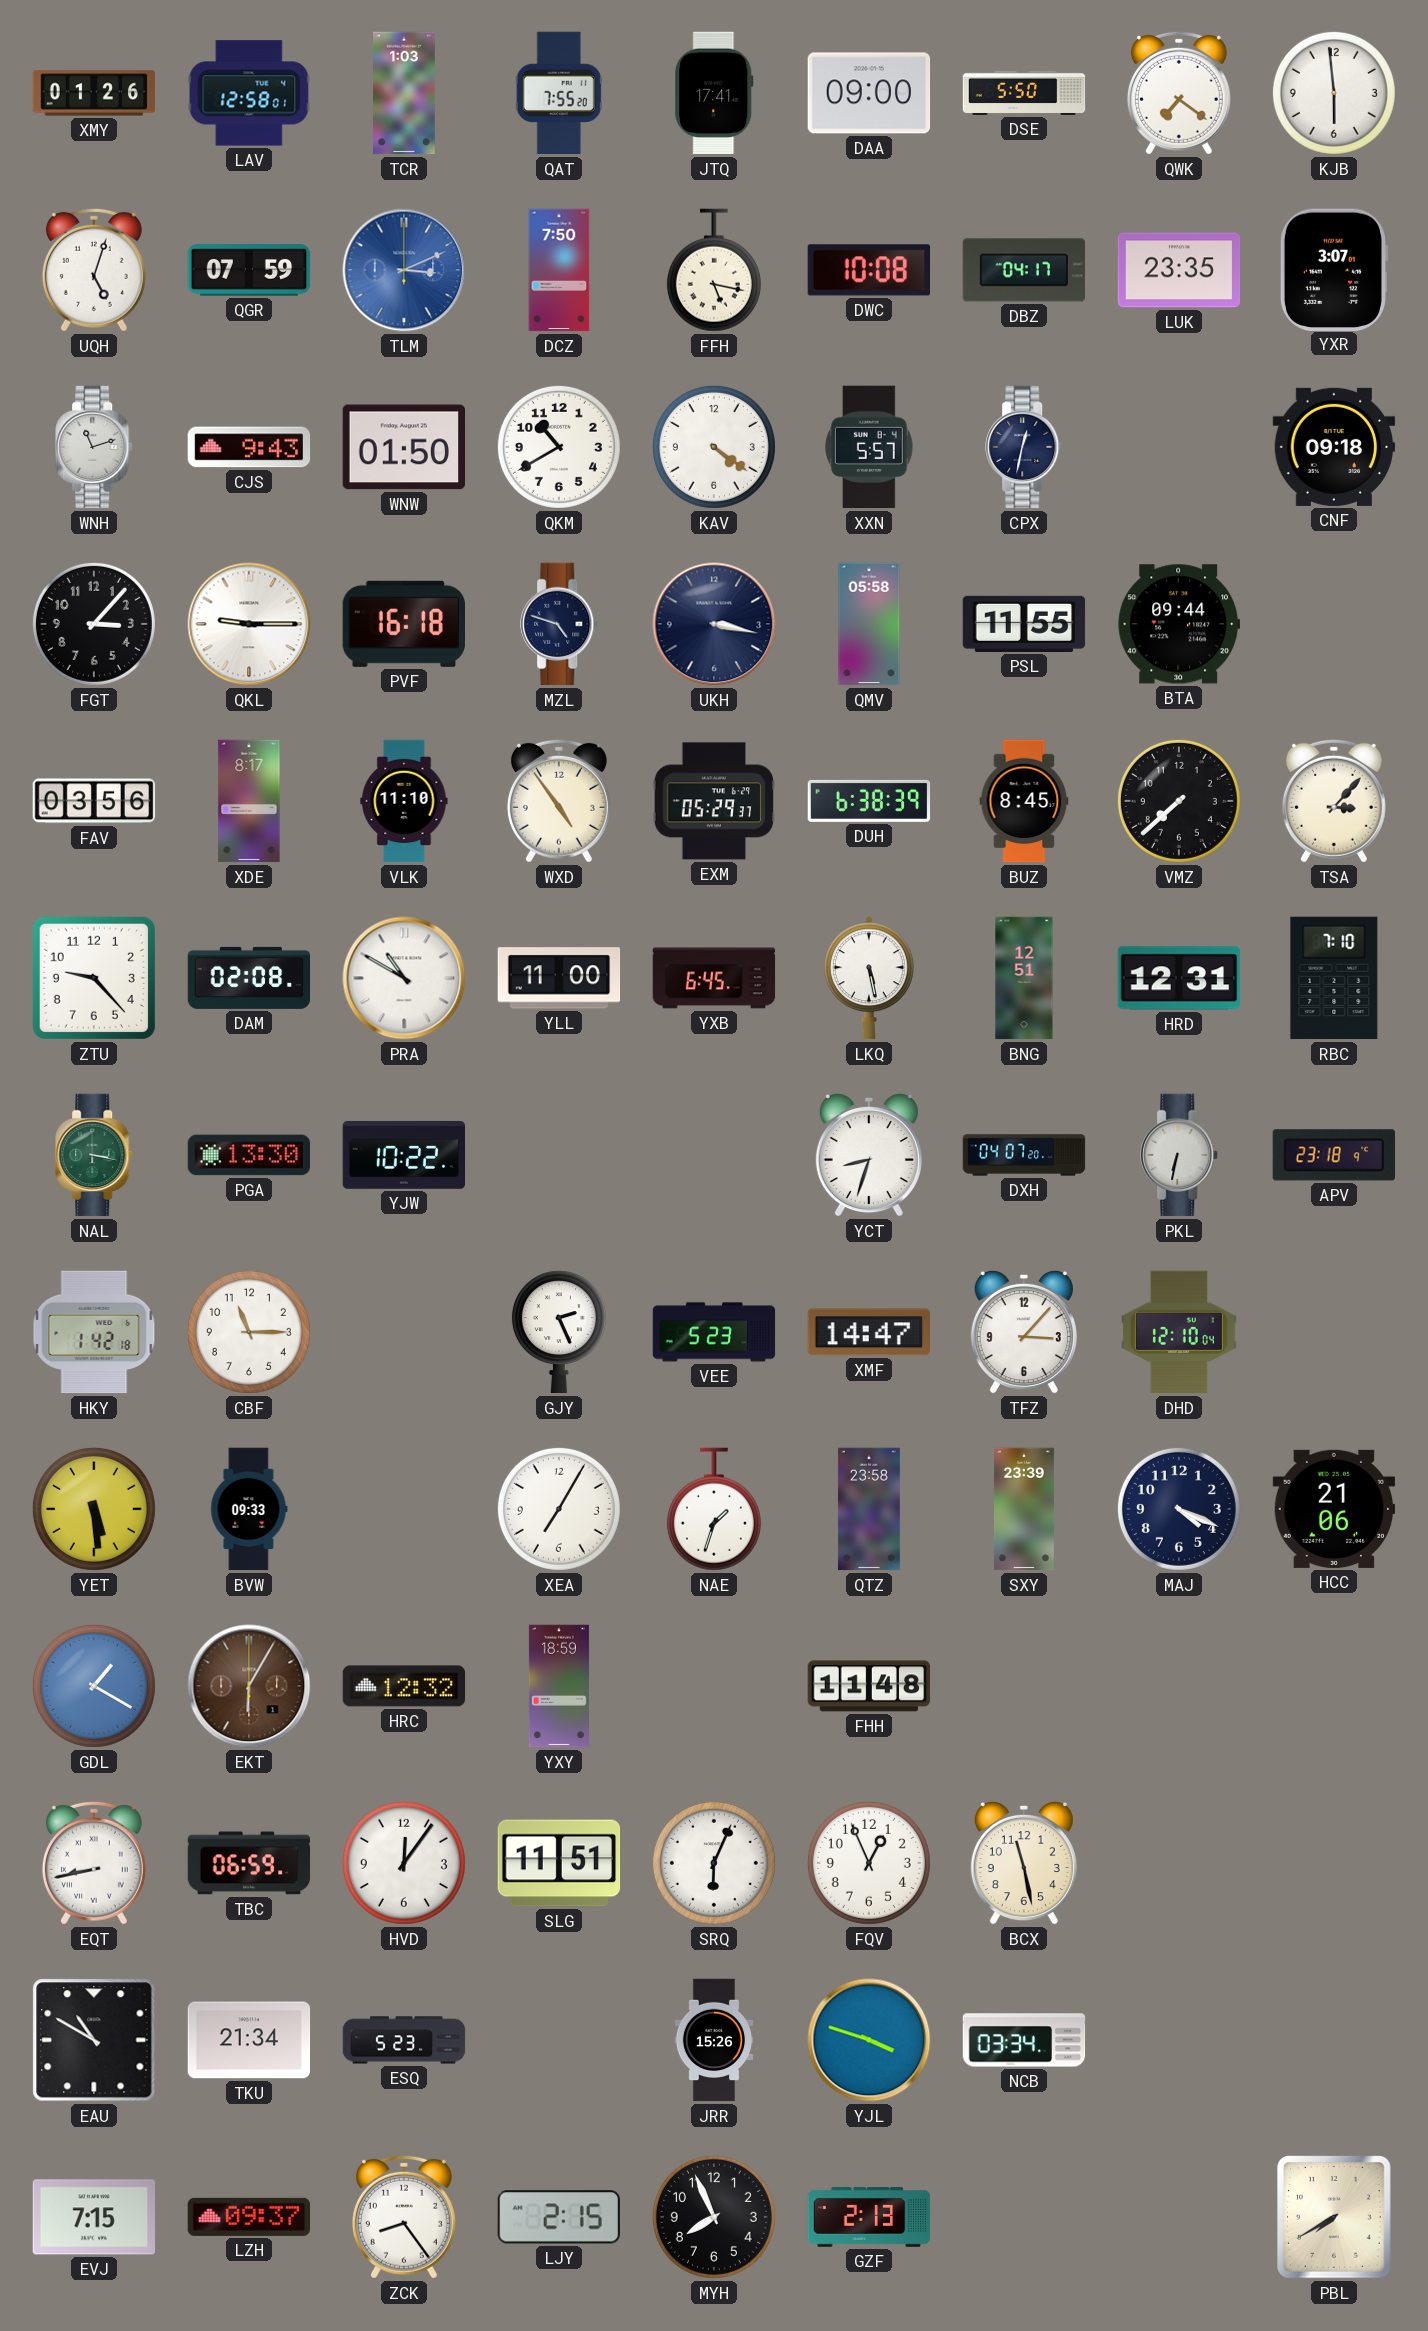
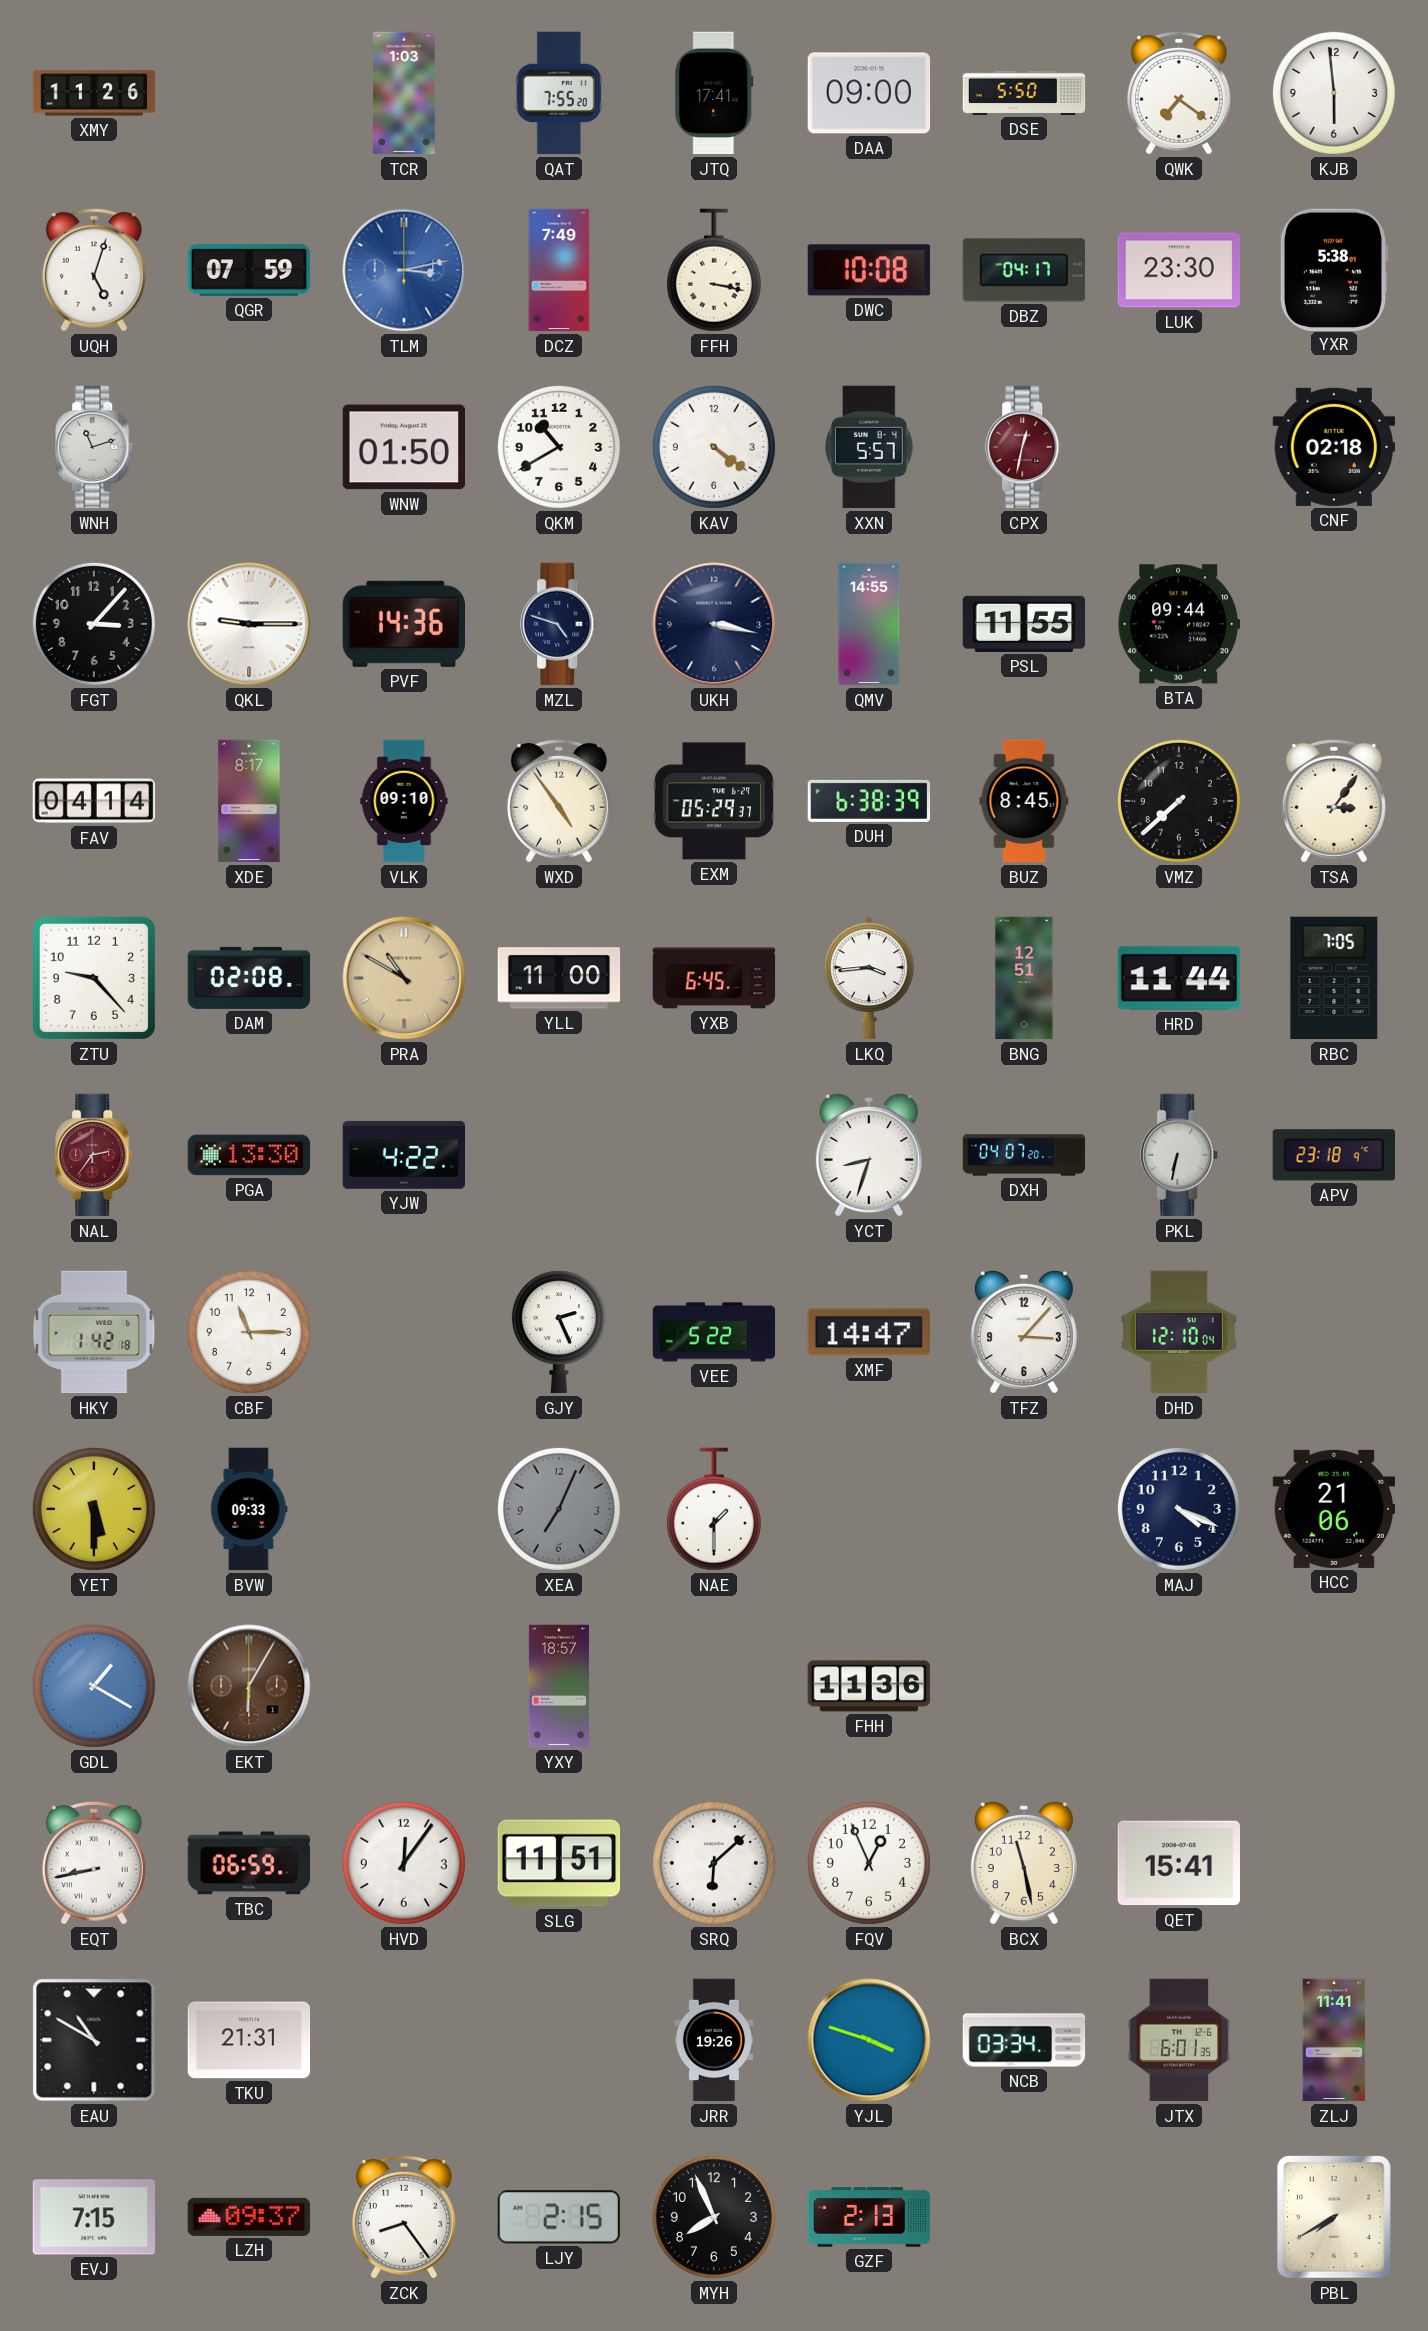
XMY: 01:26 -> 11:26
LAV: 12:58 -> none
TLM: 3:11 -> 3:13
DCZ: 7:50 -> 7:49
FFH: 5:17 -> 3:17
LUK: 23:35 -> 23:30
YXR: 3:07 -> 5:38
CJS: 9:43 -> none
CPX dial: navy -> burgundy
CNF: 09:18 -> 02:18
PVF: 16:18 -> 14:36
QMV: 05:58 -> 14:55
FAV: 03:56 -> 04:14
VLK: 11:10 -> 09:10
TSA: 3:07 -> 3:06
PRA dial: white -> champagne
LKQ: 5:28 -> 3:44
HRD: 12:31 -> 11:44
RBC: 7:10 -> 7:05
NAL: 3:17 -> 2:36
NAL dial: green -> burgundy
YJW: 10:22 -> 4:22
VEE: 5:23 -> 5:22
YET: 5:29 -> 5:30
XEA: 7:05 -> 7:04
XEA dial: white -> grey
NAE: 1:33 -> 1:30
QTZ: 23:58 -> none
SXY: 23:39 -> none
HRC: 12:32 -> none
YXY: 18:59 -> 18:57
FHH: 11:48 -> 11:36
SRQ: 6:04 -> 6:08
QET: none -> 15:41
TKU: 21:34 -> 21:31
ESQ: 5:23 -> none
JRR: 15:26 -> 19:26
JTX: none -> 6:01
ZLJ: none -> 11:41
